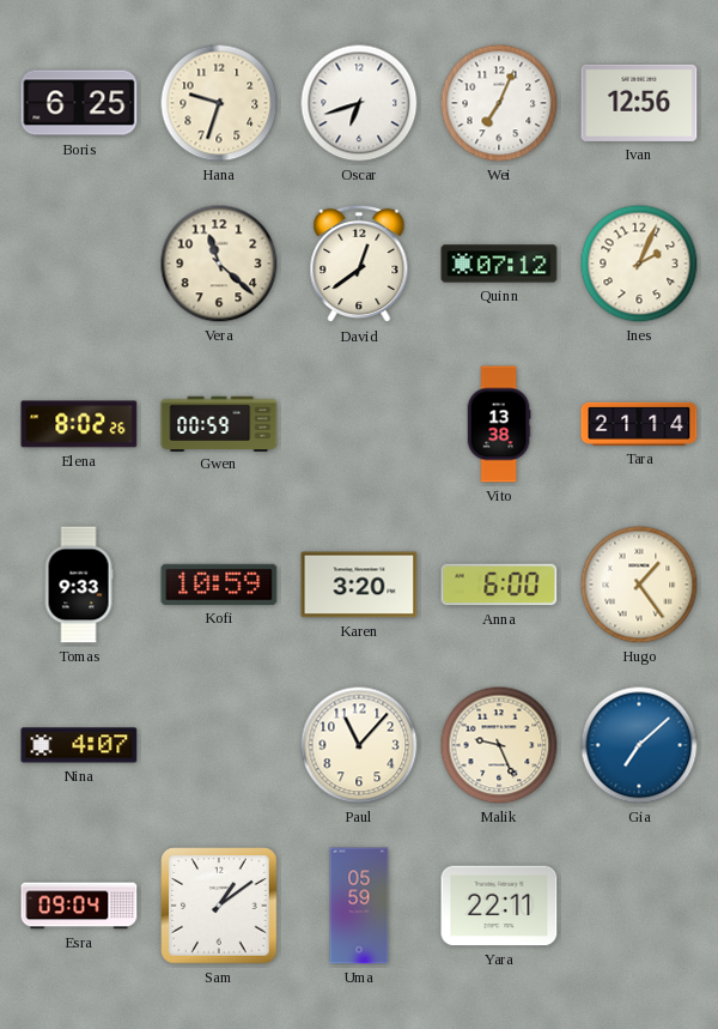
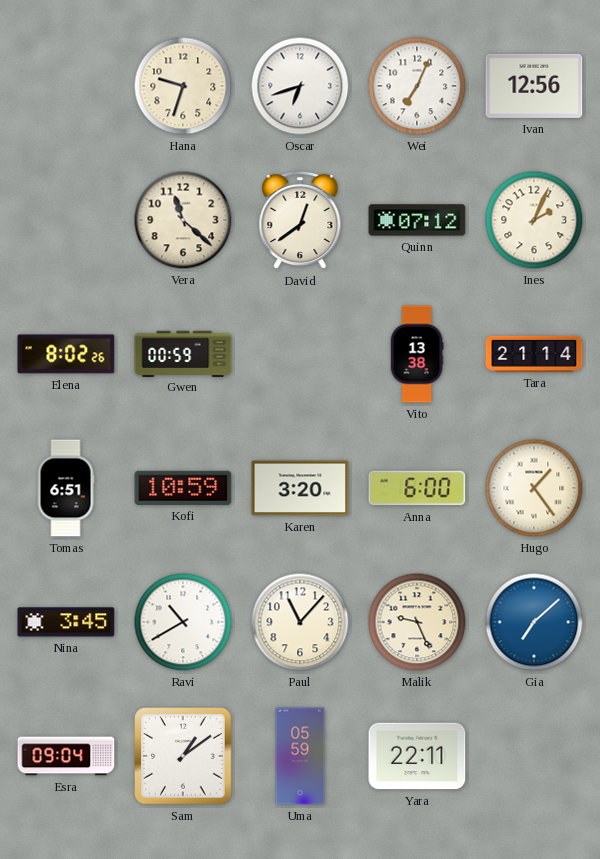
Boris: 6:25 -> none
Tomas: 9:33 -> 6:51
Nina: 4:07 -> 3:45
Ravi: none -> 10:40
